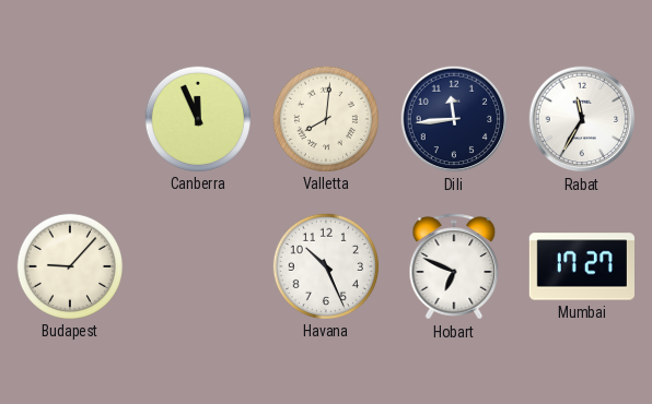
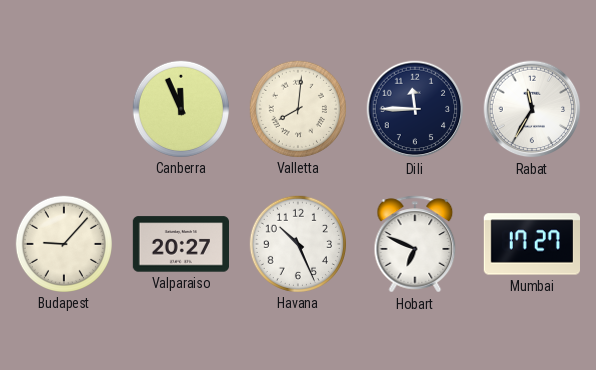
Dili: 11:44 -> 11:45
Valparaiso: none -> 20:27
